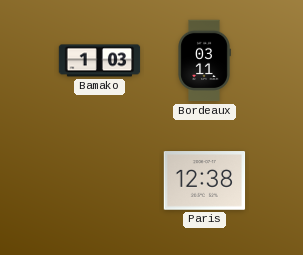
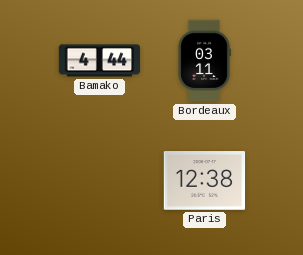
Bamako: 1:03 -> 4:44
